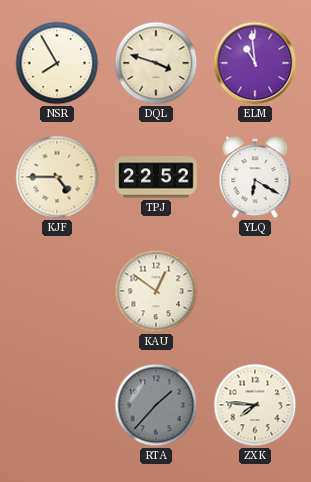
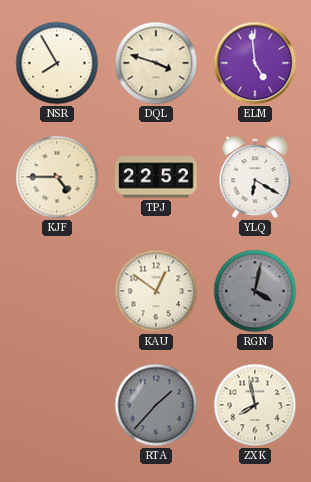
ELM: 10:59 -> 4:59
RGN: none -> 4:02
ZXK: 7:46 -> 7:58
